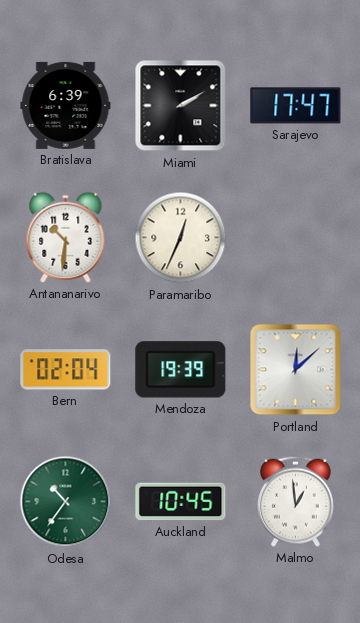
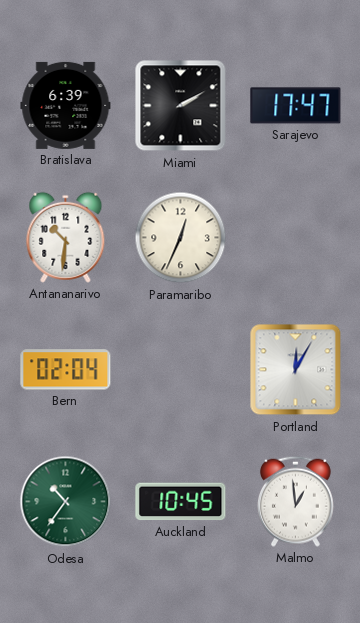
Mendoza: 19:39 -> none
Portland: 12:08 -> 12:05
